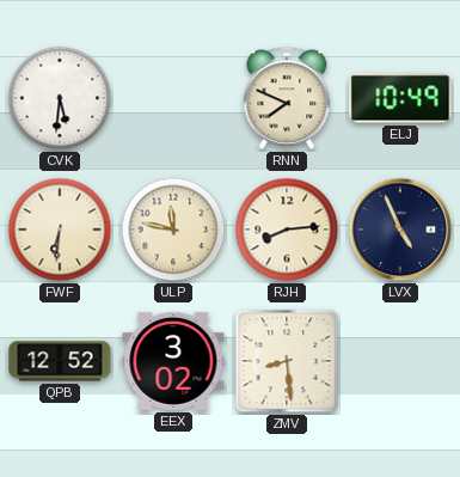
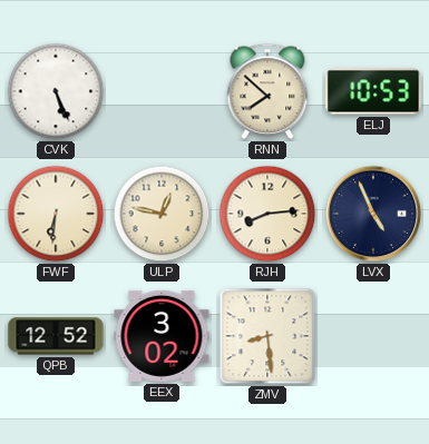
CVK: 5:31 -> 5:26
RNN: 7:49 -> 7:52
ELJ: 10:49 -> 10:53
ULP: 11:47 -> 12:47
